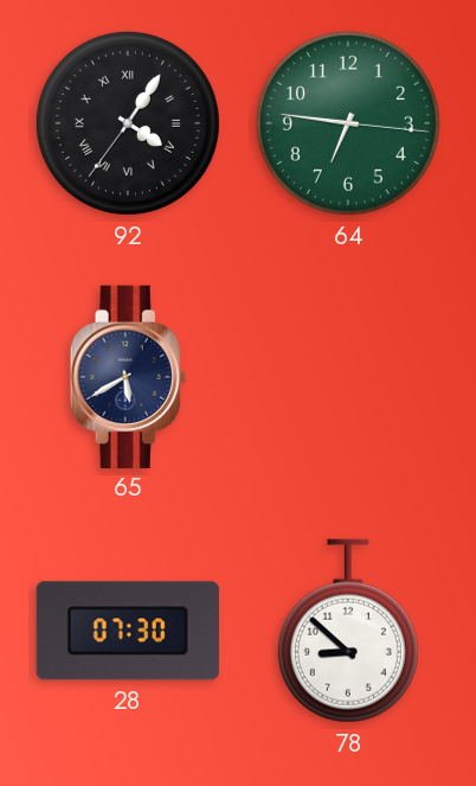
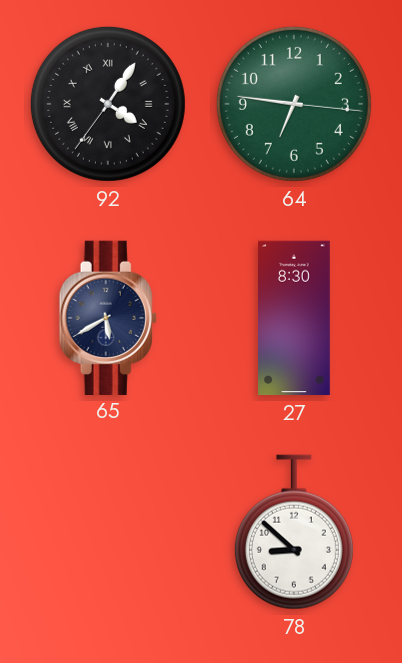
27: none -> 8:30
28: 07:30 -> none
